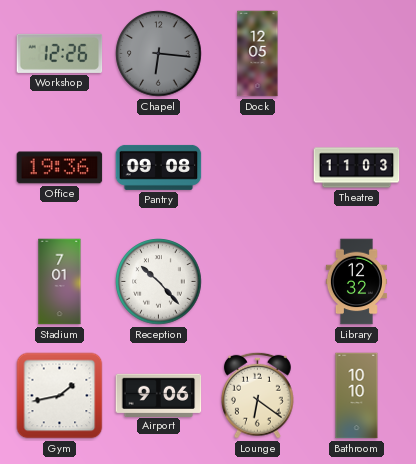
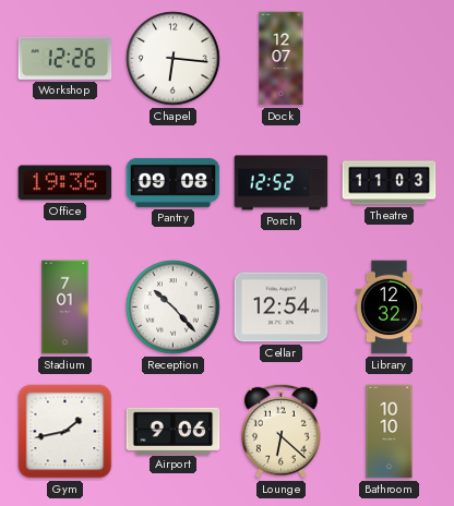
Chapel dial: grey -> white
Dock: 12:05 -> 12:07
Porch: none -> 12:52
Cellar: none -> 12:54
Lounge: 6:21 -> 6:22
